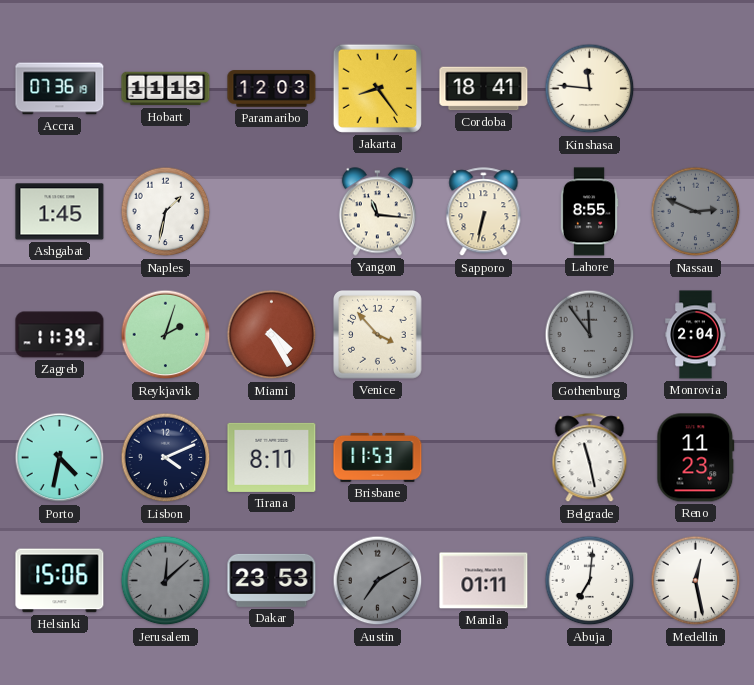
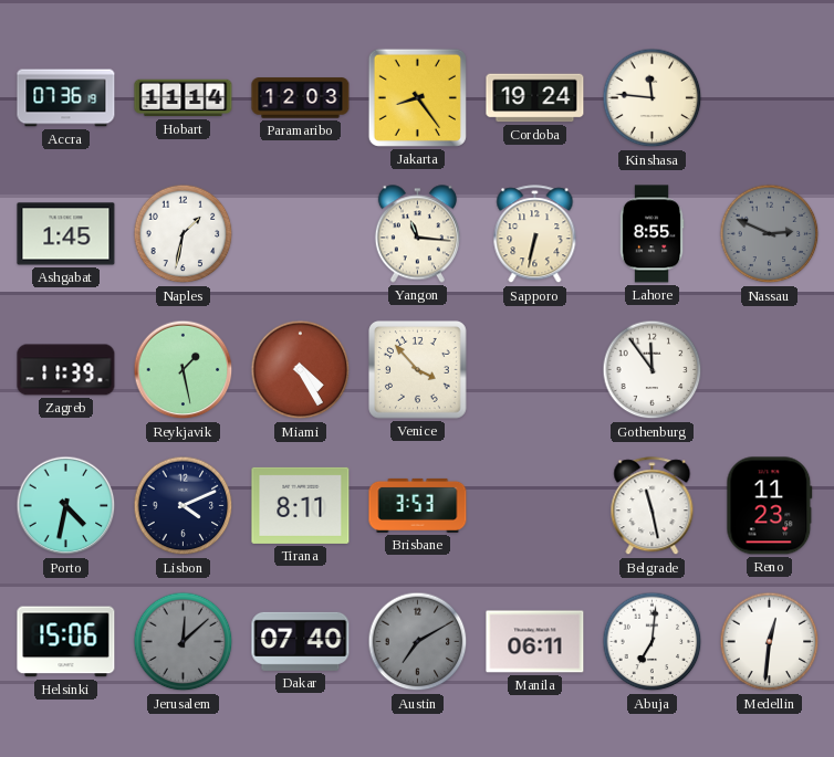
Hobart: 11:13 -> 11:14
Cordoba: 18:41 -> 19:24
Reykjavik: 2:03 -> 1:28
Gothenburg dial: grey -> white
Monrovia: 2:04 -> none
Brisbane: 11:53 -> 3:53
Dakar: 23:53 -> 07:40
Manila: 01:11 -> 06:11
Medellin: 12:28 -> 12:31
